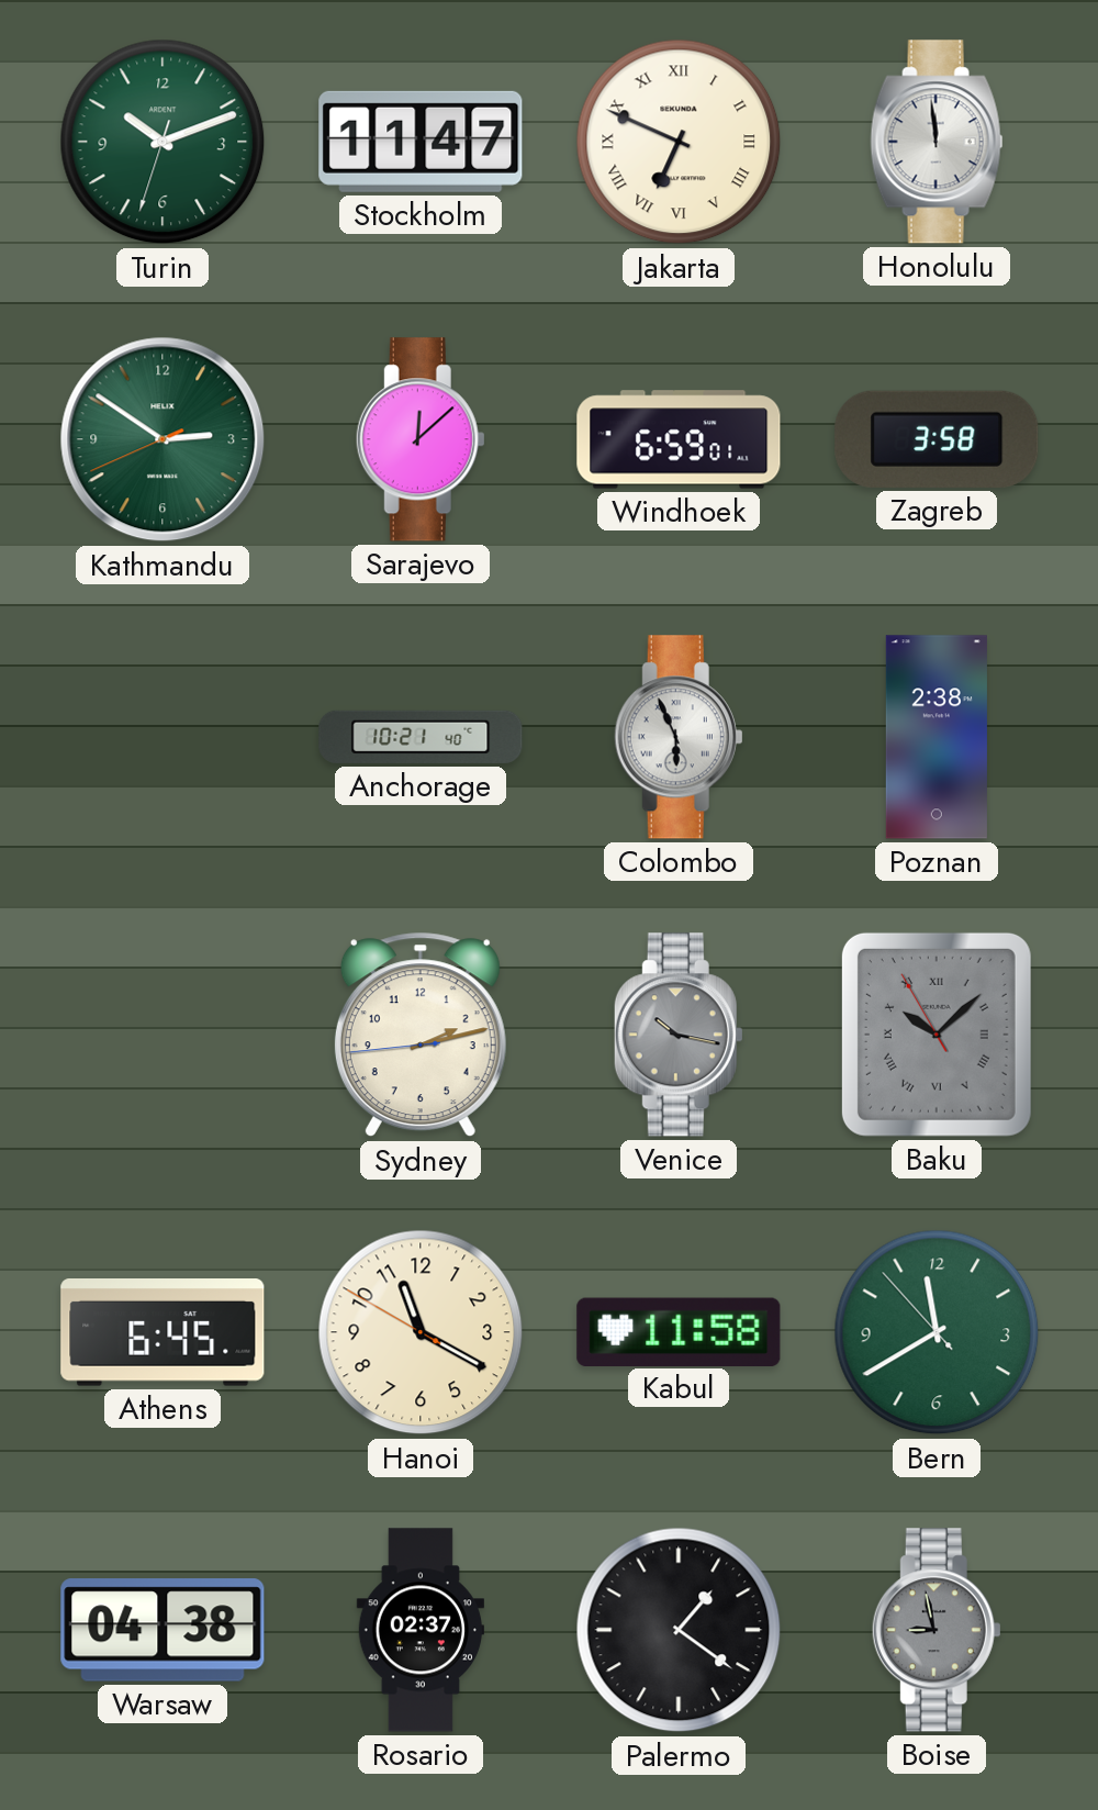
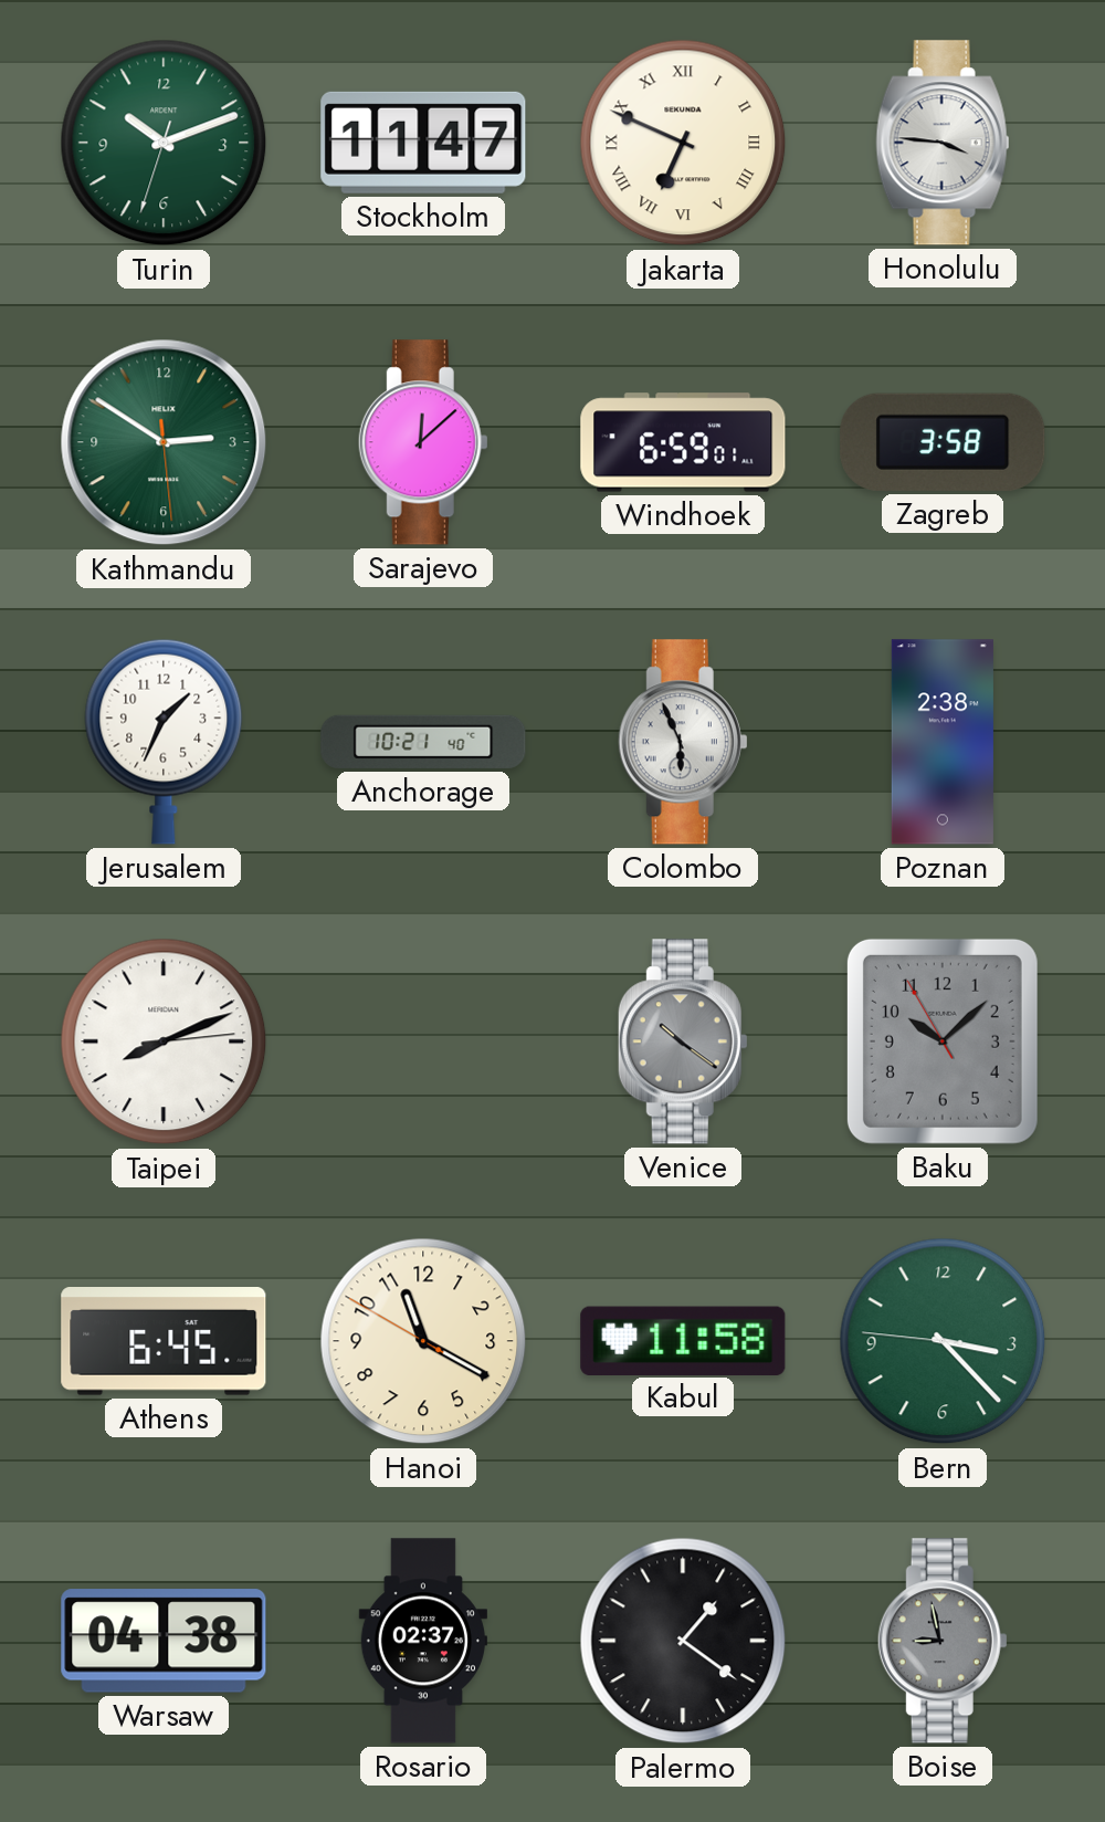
Honolulu: 11:59 -> 3:46
Kathmandu: 2:50:41 -> 2:50:29
Jerusalem: none -> 1:34
Taipei: none -> 8:11
Sydney: 2:12 -> none
Venice: 10:17 -> 10:21
Baku numerals: Roman -> Arabic
Bern: 11:39 -> 3:22
